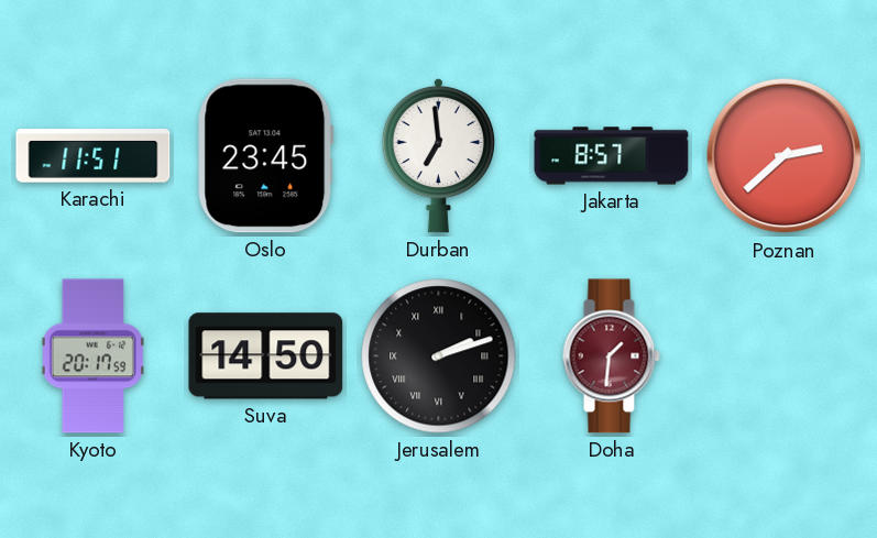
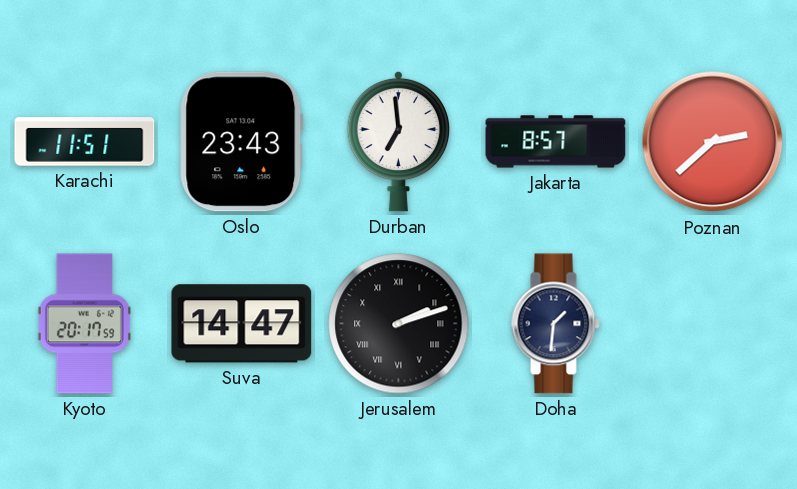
Oslo: 23:45 -> 23:43
Suva: 14:50 -> 14:47
Doha dial: burgundy -> navy
